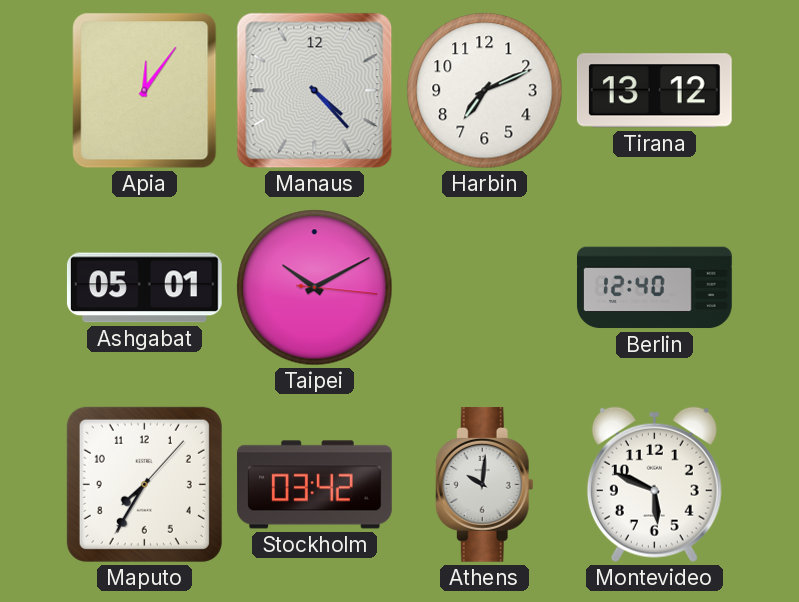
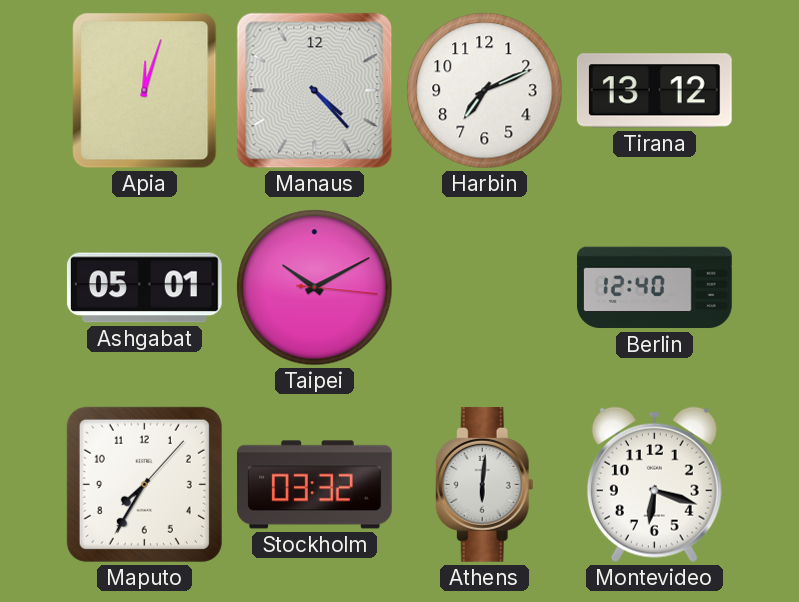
Apia: 12:06 -> 12:03
Stockholm: 03:42 -> 03:32
Athens: 10:01 -> 6:01
Montevideo: 5:49 -> 6:18
